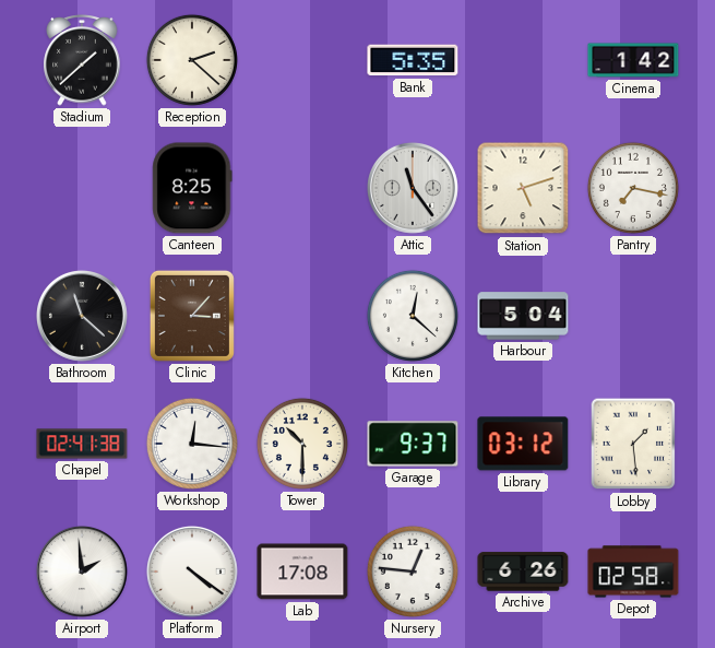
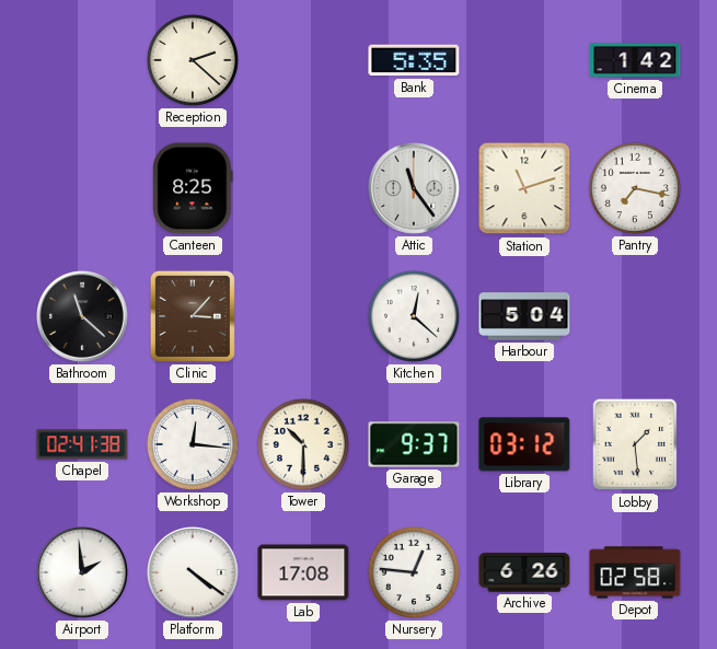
Stadium: 1:38 -> none
Station: 5:12 -> 11:12
